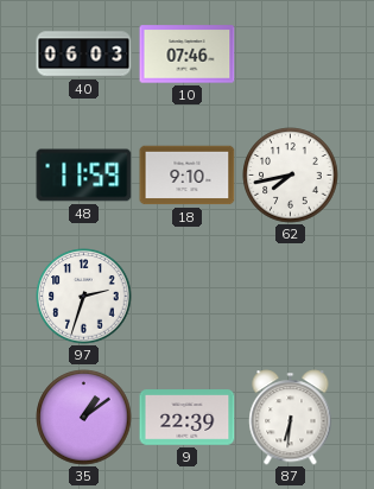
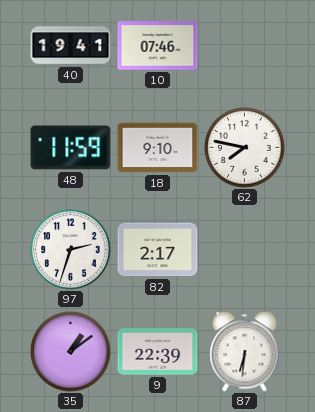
40: 06:03 -> 19:41
62: 7:43 -> 7:47
82: none -> 2:17
